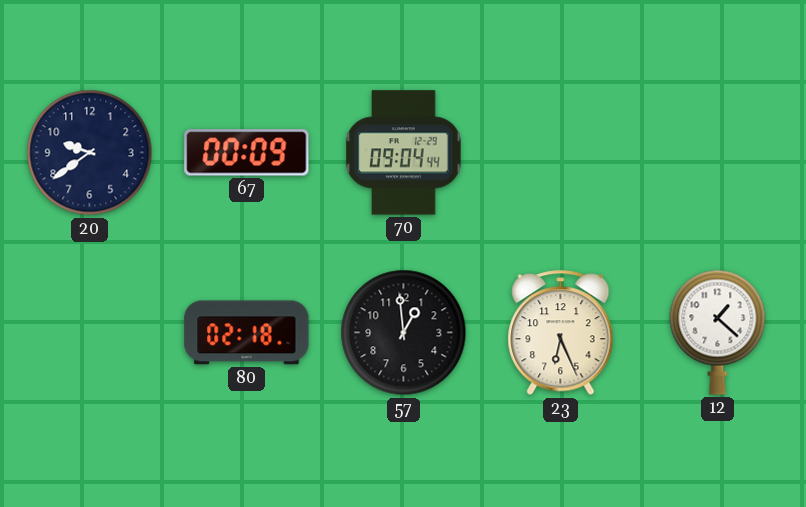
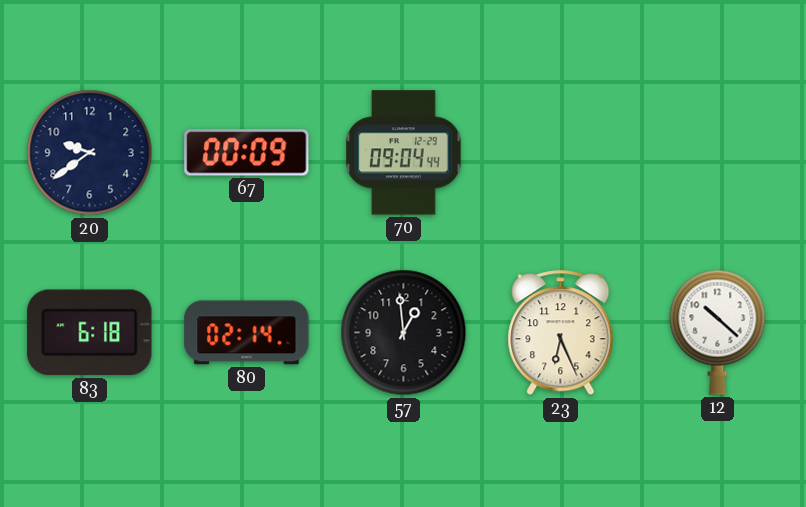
83: none -> 6:18
80: 02:18 -> 02:14
12: 1:22 -> 10:22
